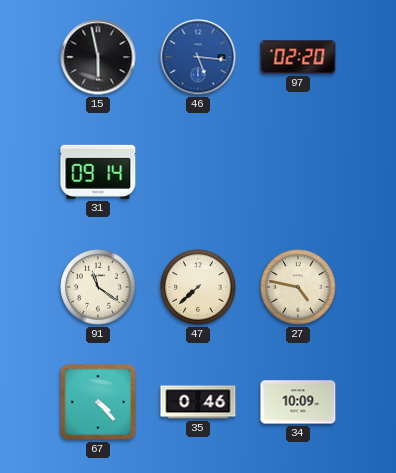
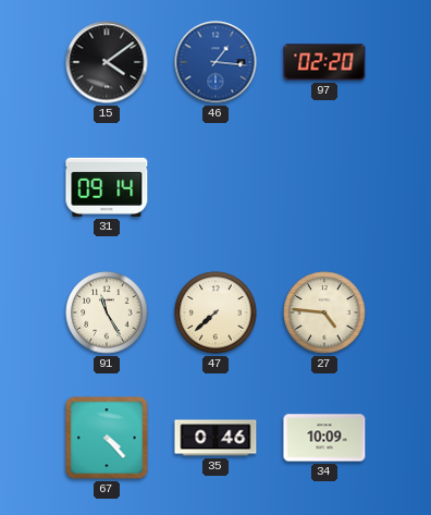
15: 5:58 -> 4:09
46: 5:16 -> 1:16
91: 11:21 -> 11:25
27: 4:47 -> 4:46
